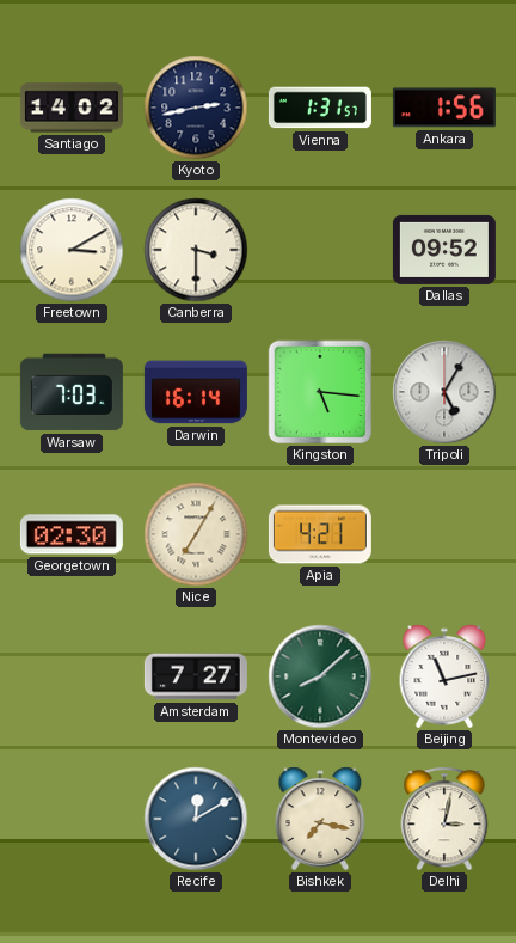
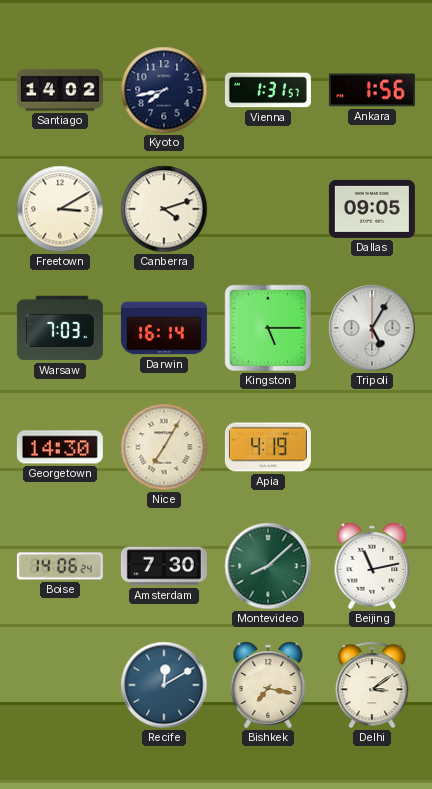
Kyoto: 2:43 -> 7:43
Canberra: 3:30 -> 4:12
Dallas: 09:52 -> 09:05
Kingston: 5:16 -> 5:15
Georgetown: 02:30 -> 14:30
Apia: 4:21 -> 4:19
Boise: none -> 14:06
Amsterdam: 7:27 -> 7:30
Delhi: 3:02 -> 3:09
